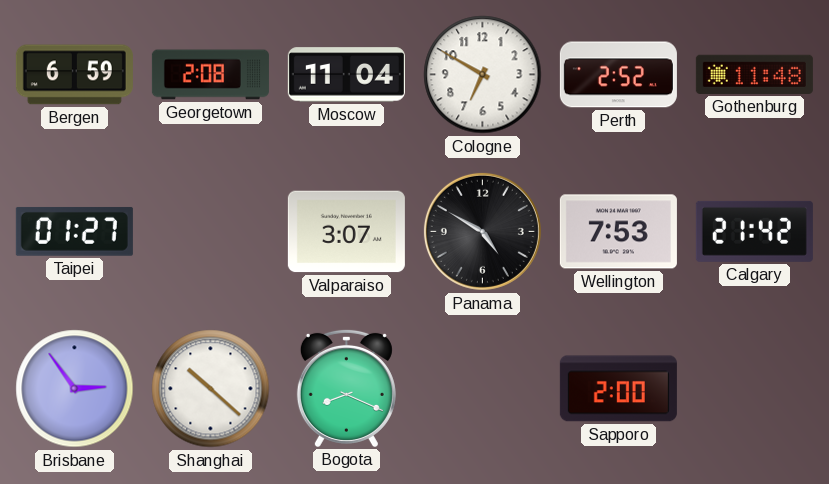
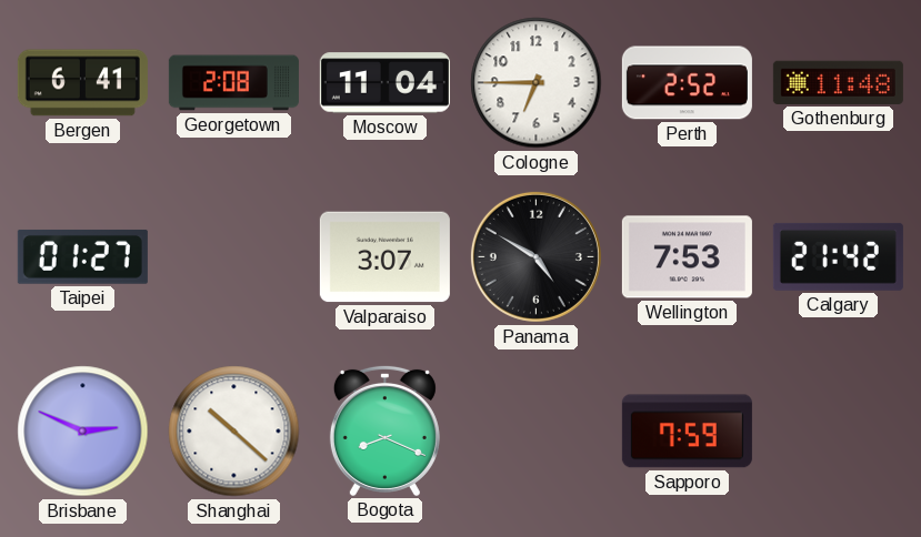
Bergen: 6:59 -> 6:41
Cologne: 6:50 -> 6:45
Brisbane: 2:54 -> 2:49
Sapporo: 2:00 -> 7:59
